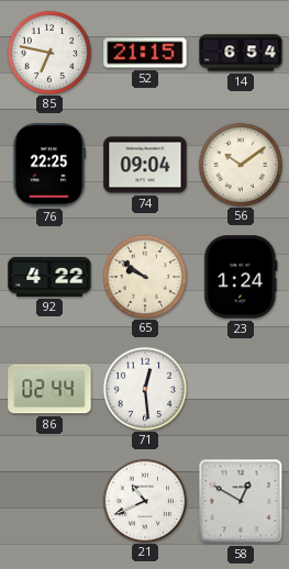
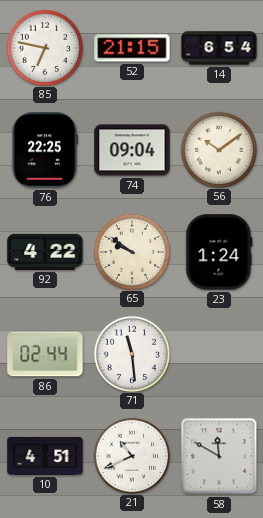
71: 12:29 -> 11:29
10: none -> 4:51
58: 12:50 -> 11:50
